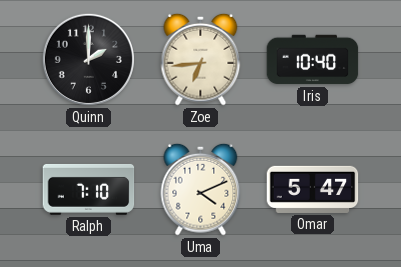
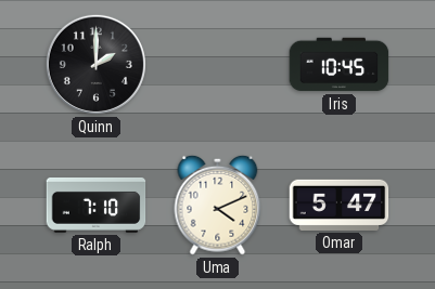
Zoe: 6:44 -> none
Iris: 10:40 -> 10:45
